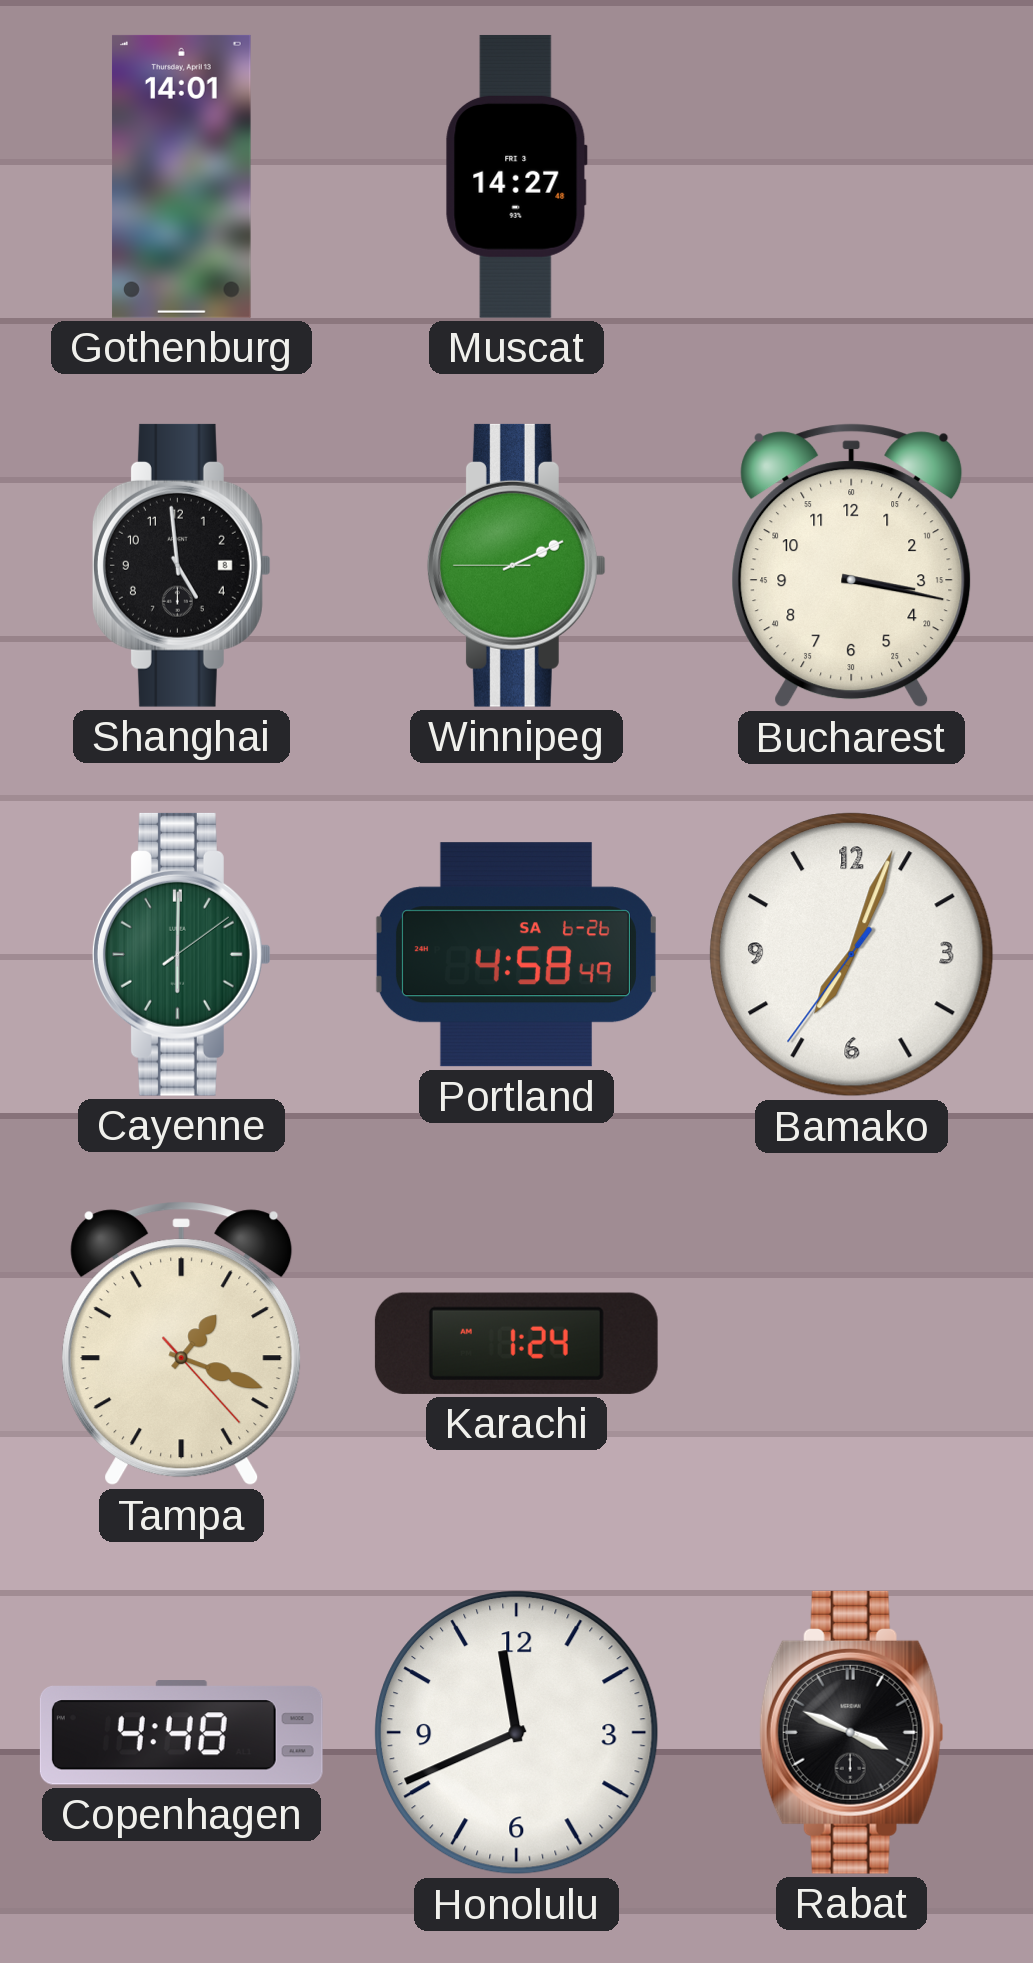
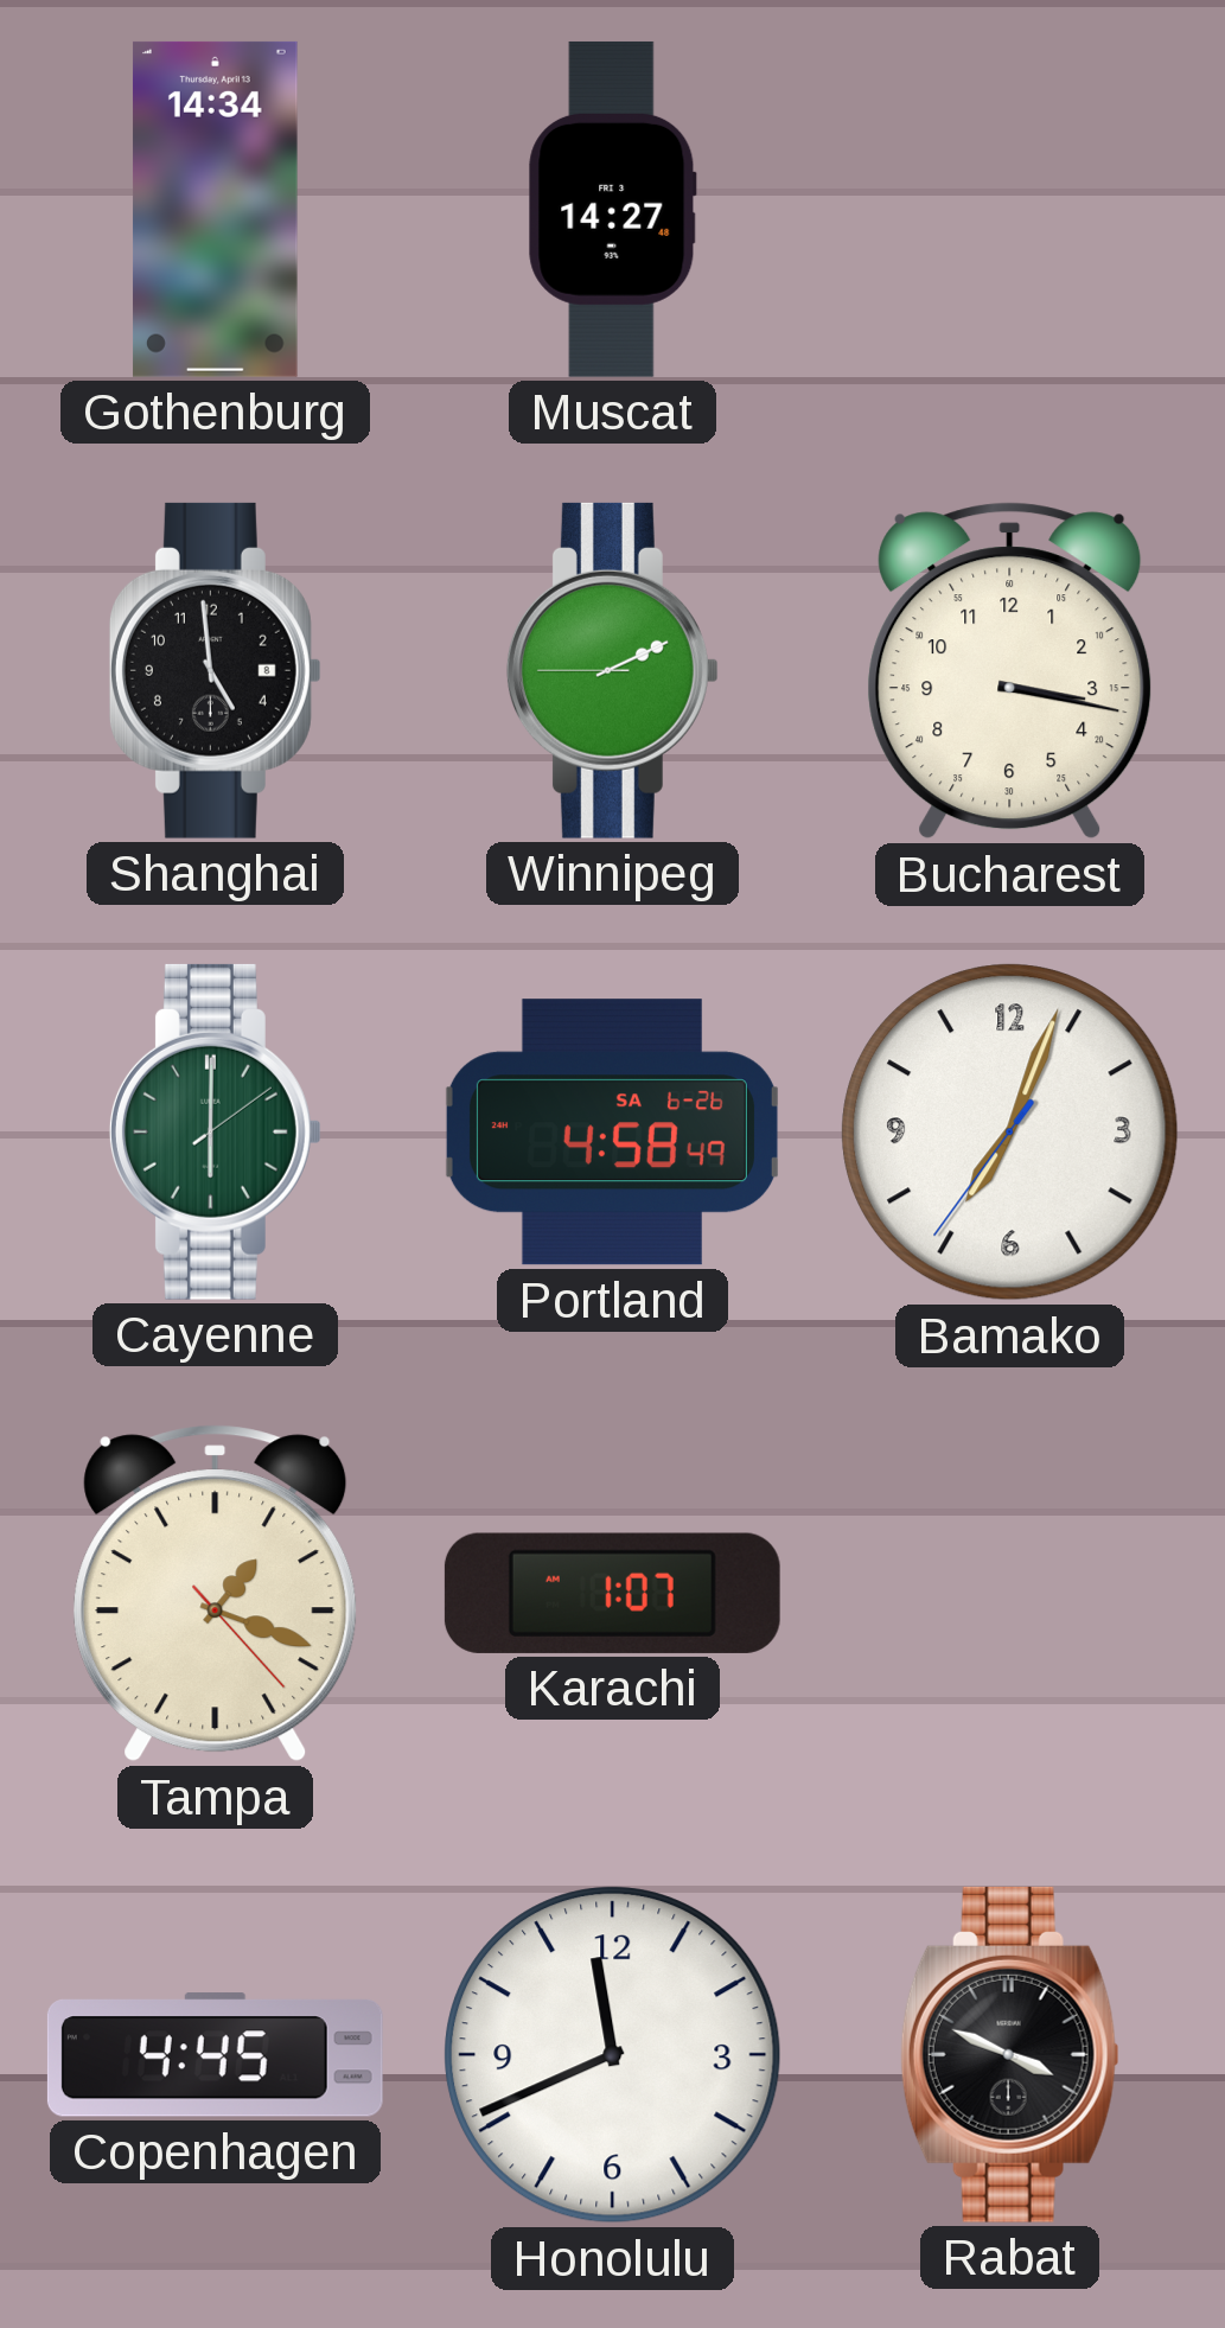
Gothenburg: 14:01 -> 14:34
Karachi: 1:24 -> 1:07
Copenhagen: 4:48 -> 4:45
